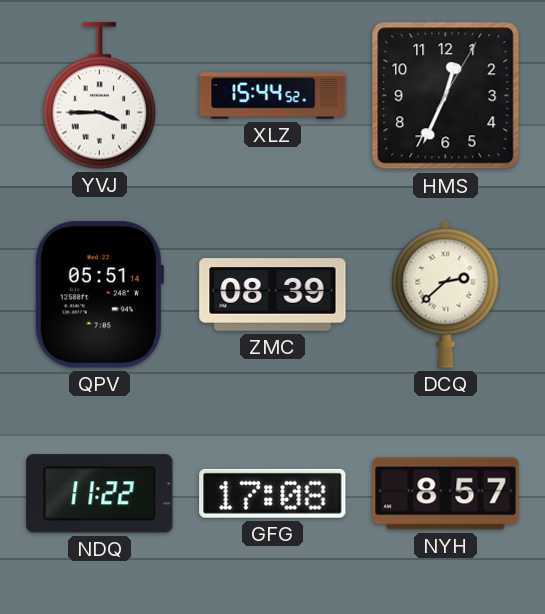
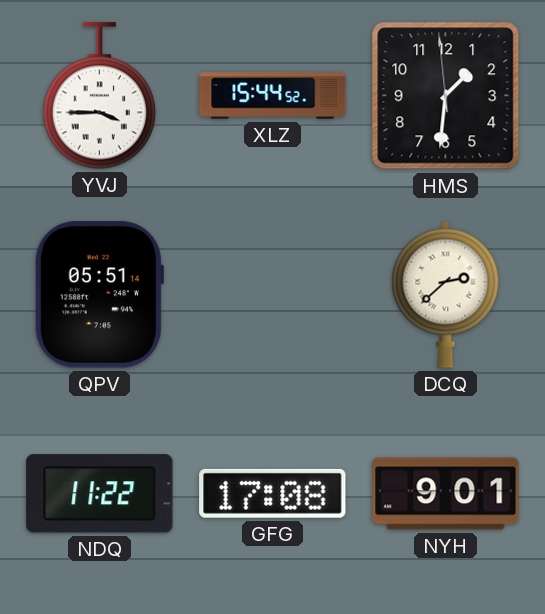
HMS: 12:34 -> 1:30
ZMC: 08:39 -> none
NYH: 8:57 -> 9:01
